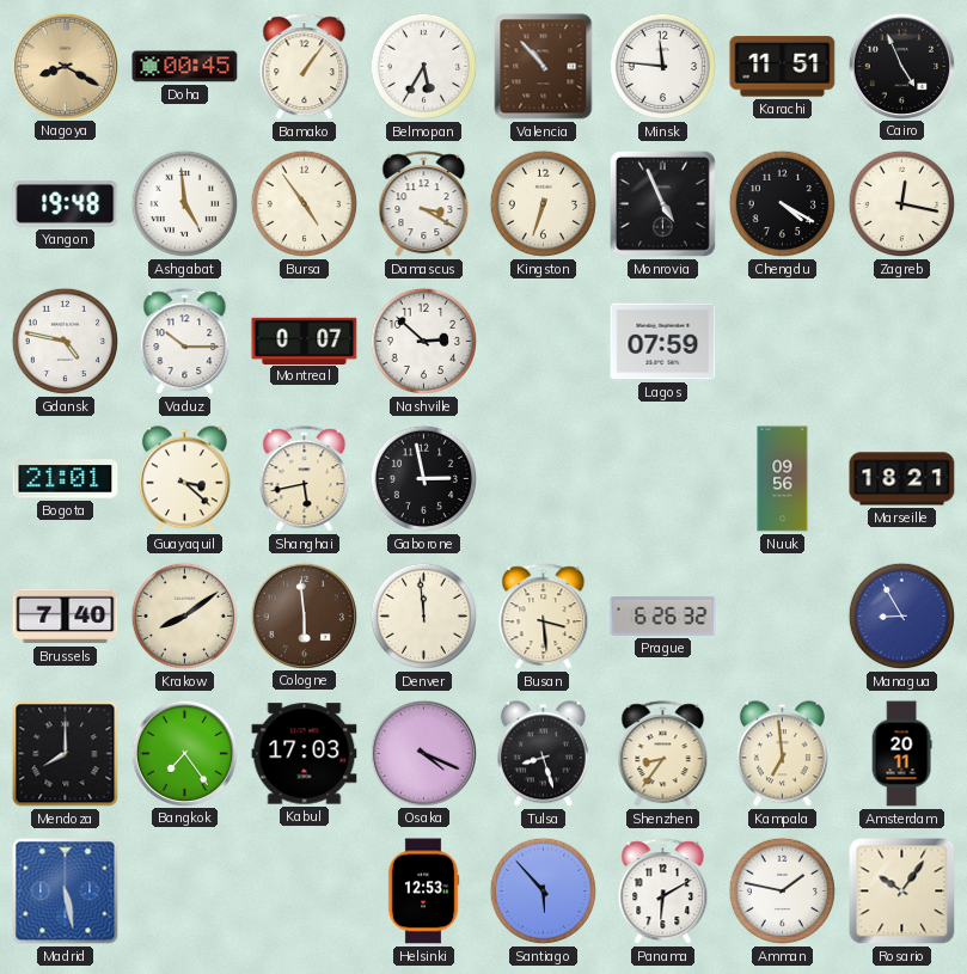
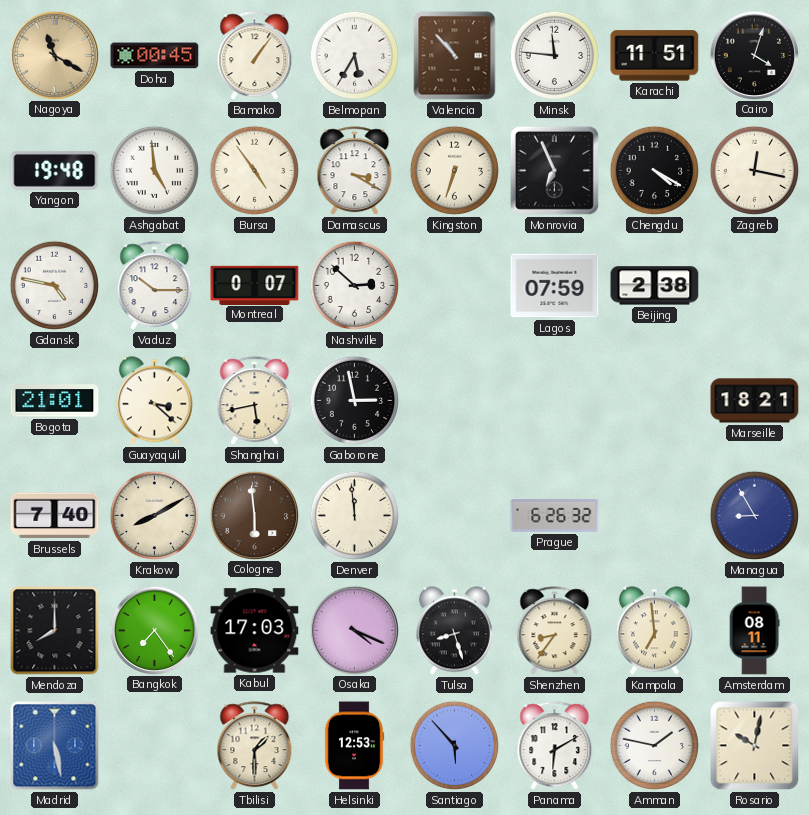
Nagoya: 8:20 -> 11:20
Cairo: 4:56 -> 4:03
Monrovia: 4:56 -> 6:56
Beijing: none -> 2:38
Nuuk: 09:56 -> none
Krakow: 8:09 -> 8:10
Busan: 3:29 -> none
Amsterdam: 20:11 -> 08:11
Tbilisi: none -> 1:30
Rosario: 10:06 -> 10:02
